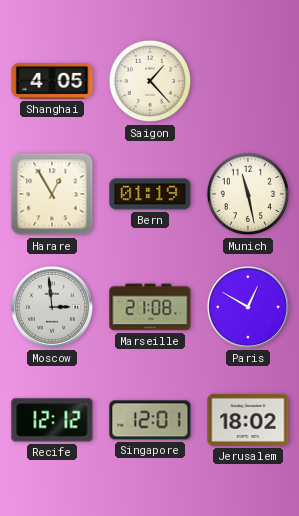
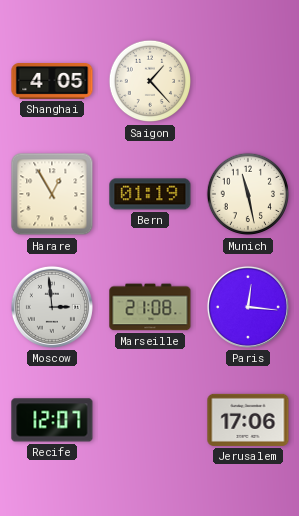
Paris: 12:50 -> 12:16
Recife: 12:12 -> 12:07
Singapore: 12:01 -> none
Jerusalem: 18:02 -> 17:06
